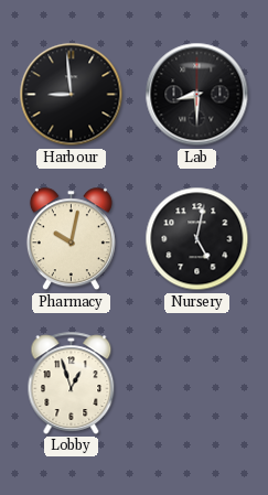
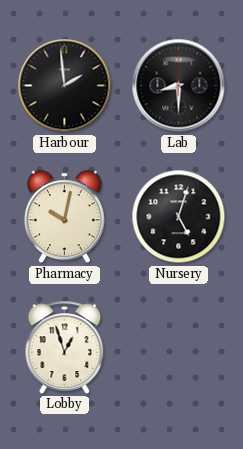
Harbour: 8:59 -> 1:59
Nursery: 5:02 -> 5:03
